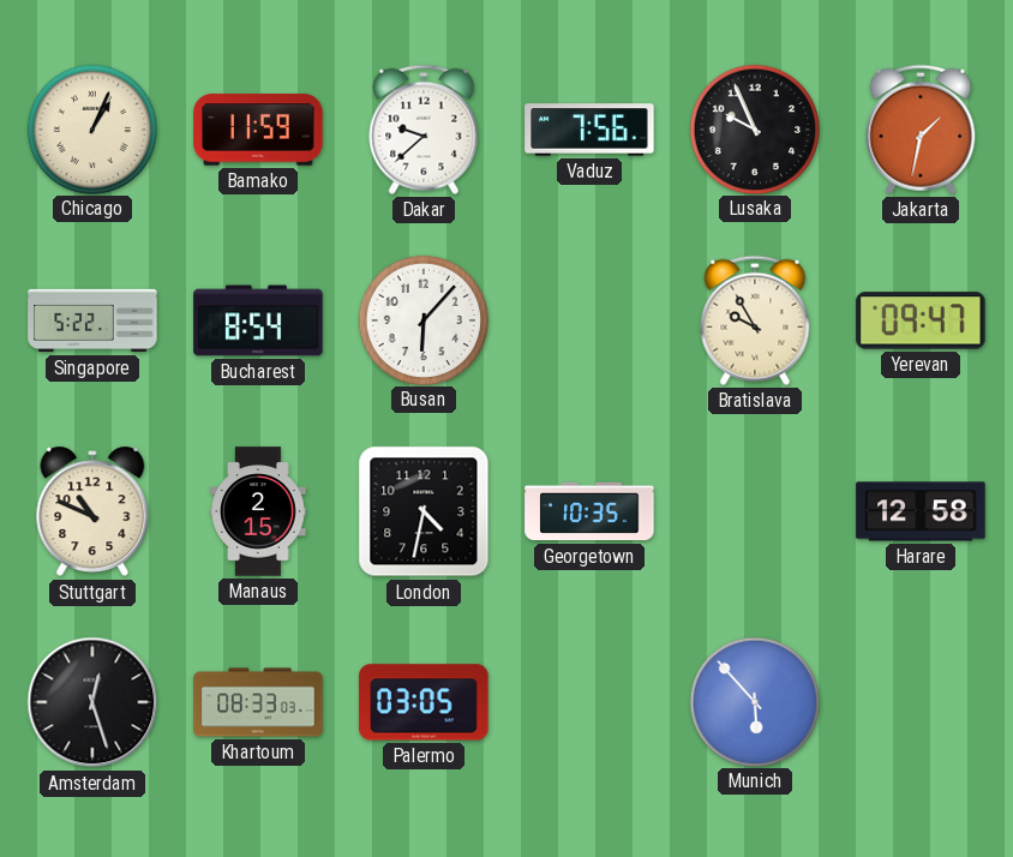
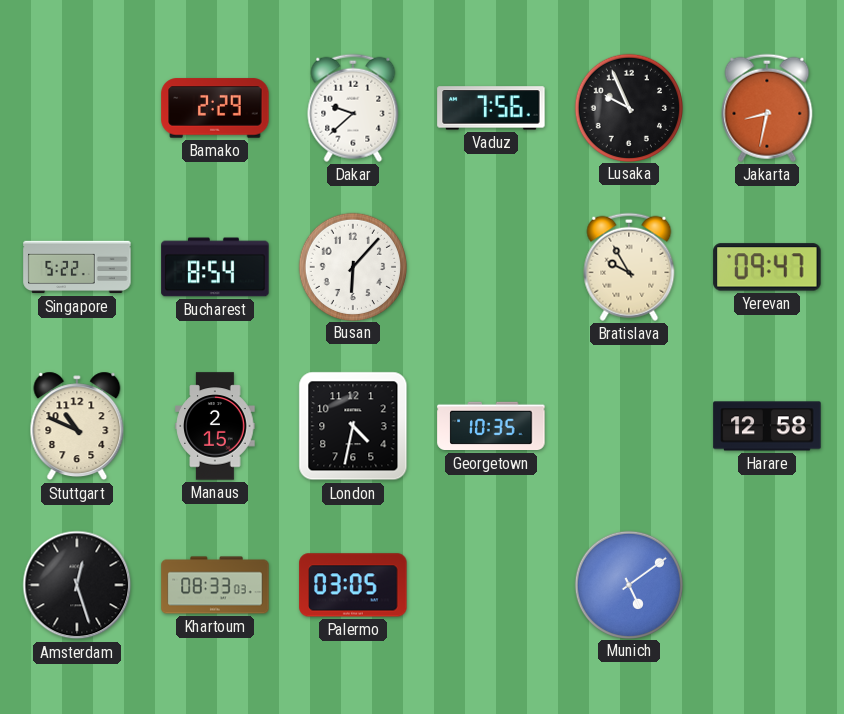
Chicago: 1:04 -> none
Bamako: 11:59 -> 2:29
Jakarta: 1:32 -> 8:32
Munich: 5:53 -> 5:09
